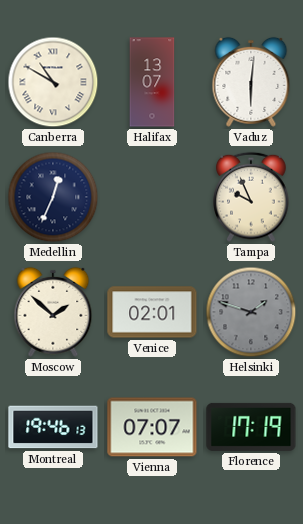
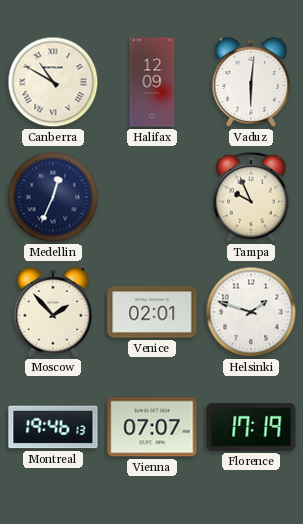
Halifax: 13:07 -> 12:09
Moscow: 1:52 -> 1:53
Helsinki dial: grey -> white
